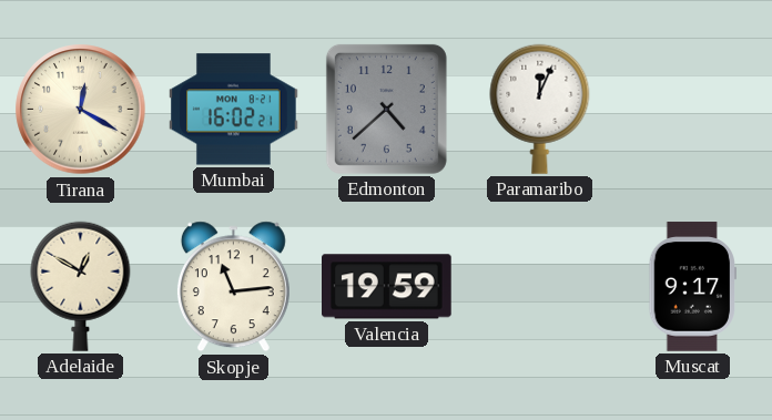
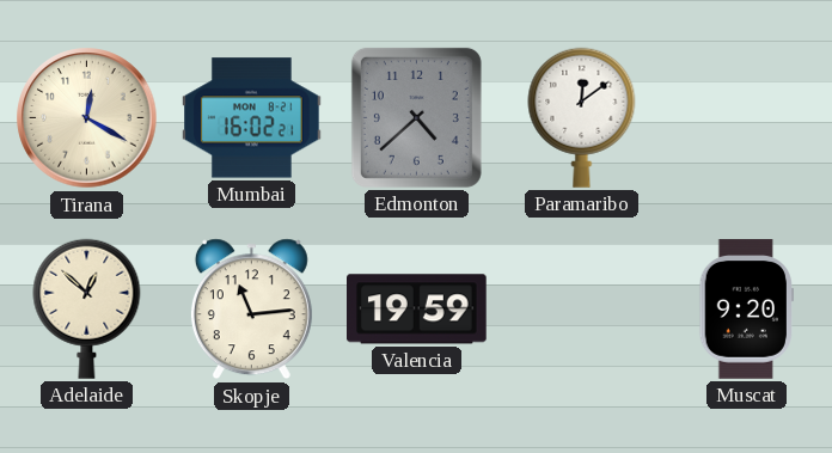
Paramaribo: 12:04 -> 12:09
Adelaide: 12:50 -> 12:52
Muscat: 9:17 -> 9:20
